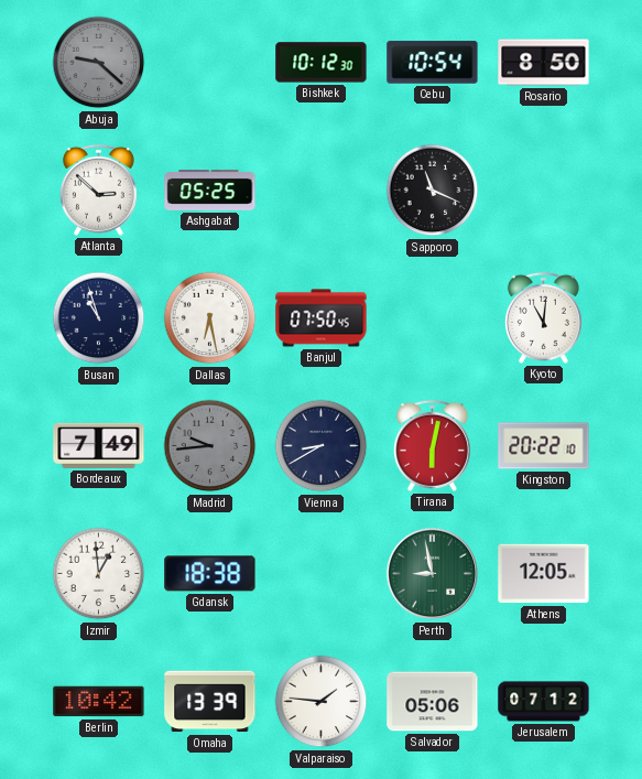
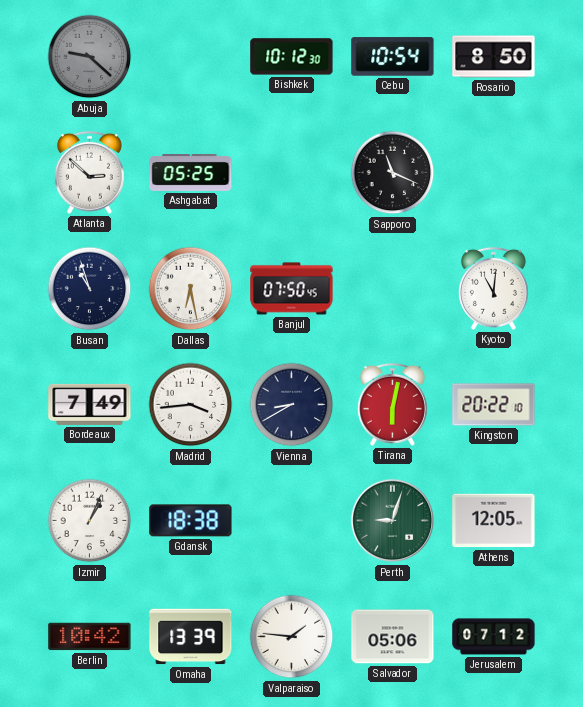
Madrid: 9:44 -> 3:44
Madrid dial: grey -> white
Izmir: 12:59 -> 1:04
Perth: 8:58 -> 9:03
